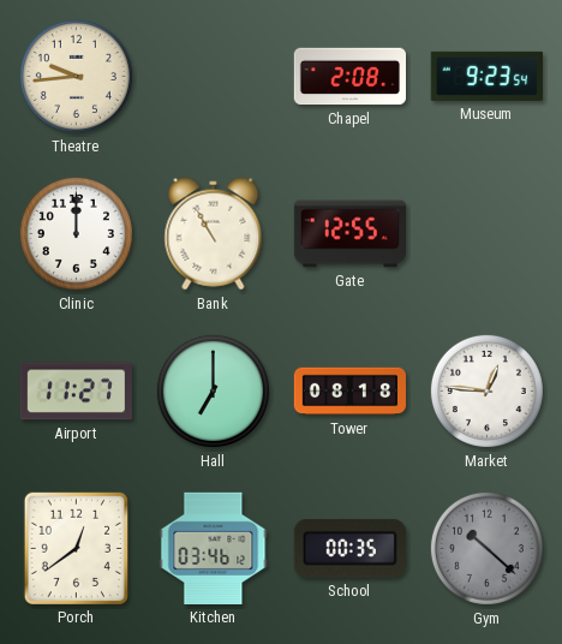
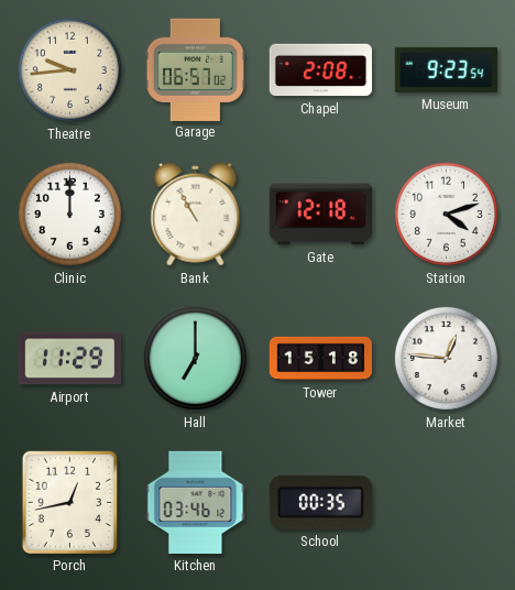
Garage: none -> 06:57
Gate: 12:55 -> 12:18
Station: none -> 4:12
Airport: 11:27 -> 11:29
Tower: 08:18 -> 15:18
Porch: 12:39 -> 12:43
Gym: 10:22 -> none
